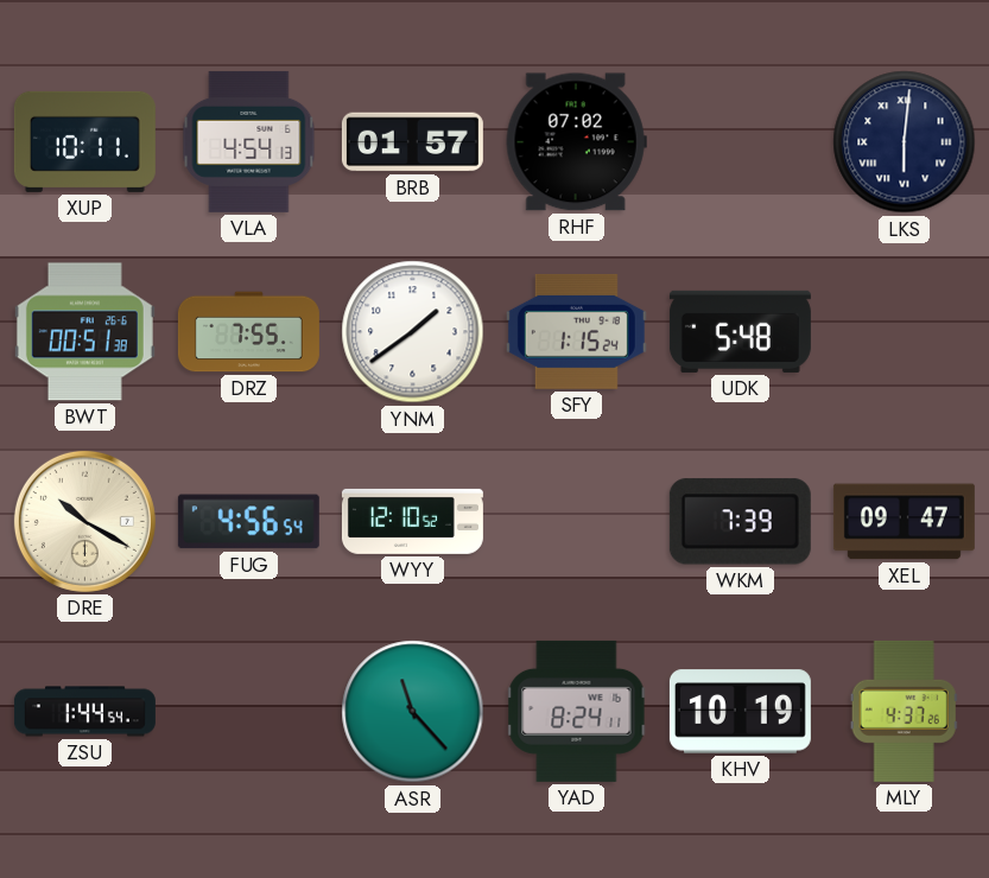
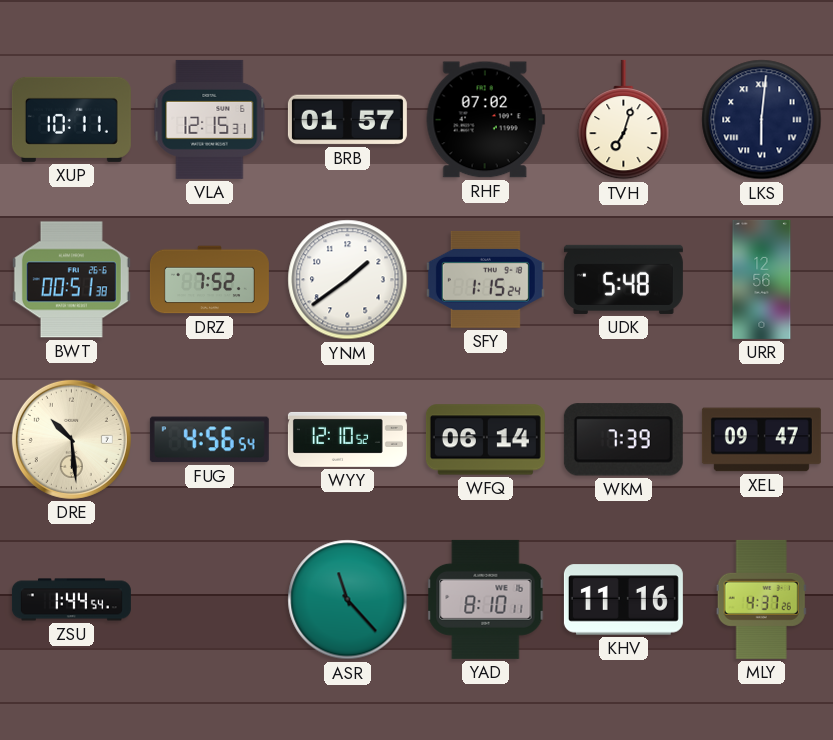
VLA: 4:54 -> 12:15
TVH: none -> 7:03
DRZ: 7:55 -> 7:52
URR: none -> 12:56
DRE: 10:20 -> 10:29
WFQ: none -> 06:14
YAD: 8:24 -> 8:10
KHV: 10:19 -> 11:16
